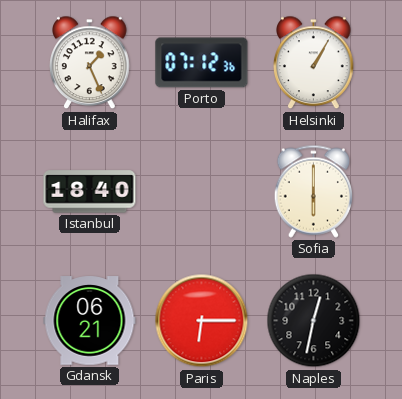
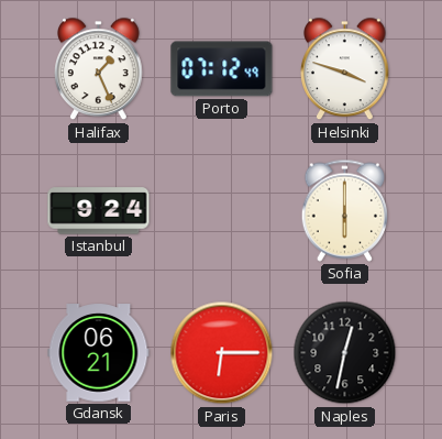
Porto: 07:12:36 -> 07:12:49
Helsinki: 1:05 -> 3:48
Istanbul: 18:40 -> 9:24
